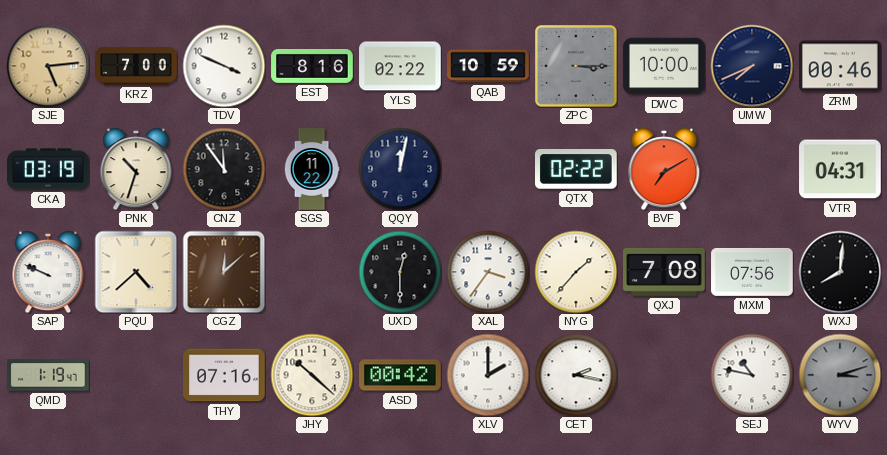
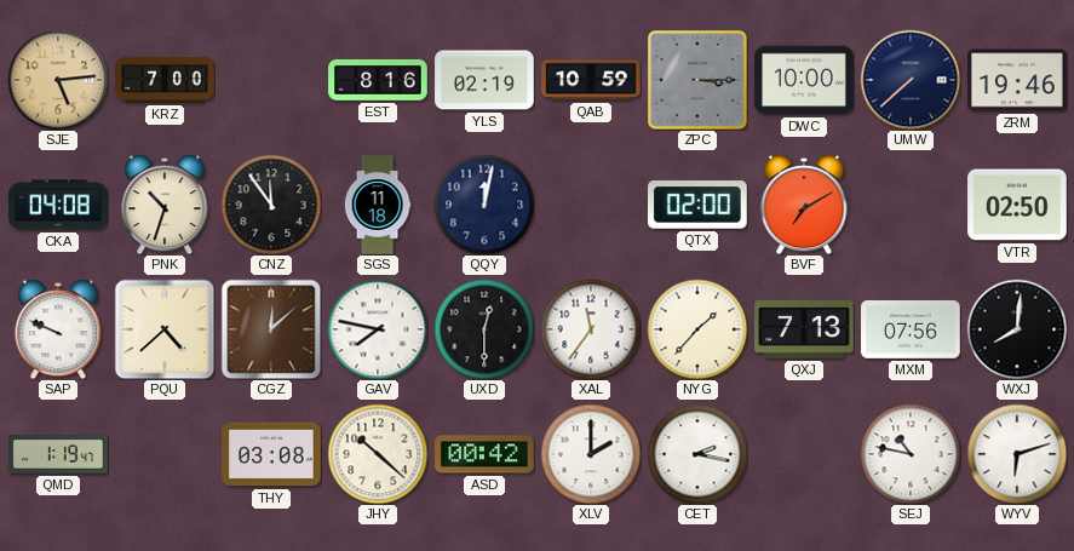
TDV: 3:49 -> none
YLS: 02:22 -> 02:19
UMW: 7:41 -> 7:38
ZRM: 00:46 -> 19:46
CKA: 03:19 -> 04:08
SGS: 11:22 -> 11:18
QTX: 02:22 -> 02:00
VTR: 04:31 -> 02:50
GAV: none -> 7:47
XAL: 3:36 -> 11:36
QXJ: 7:08 -> 7:13
THY: 07:16 -> 03:08
WYV: 3:12 -> 6:12
WYV dial: grey -> white
